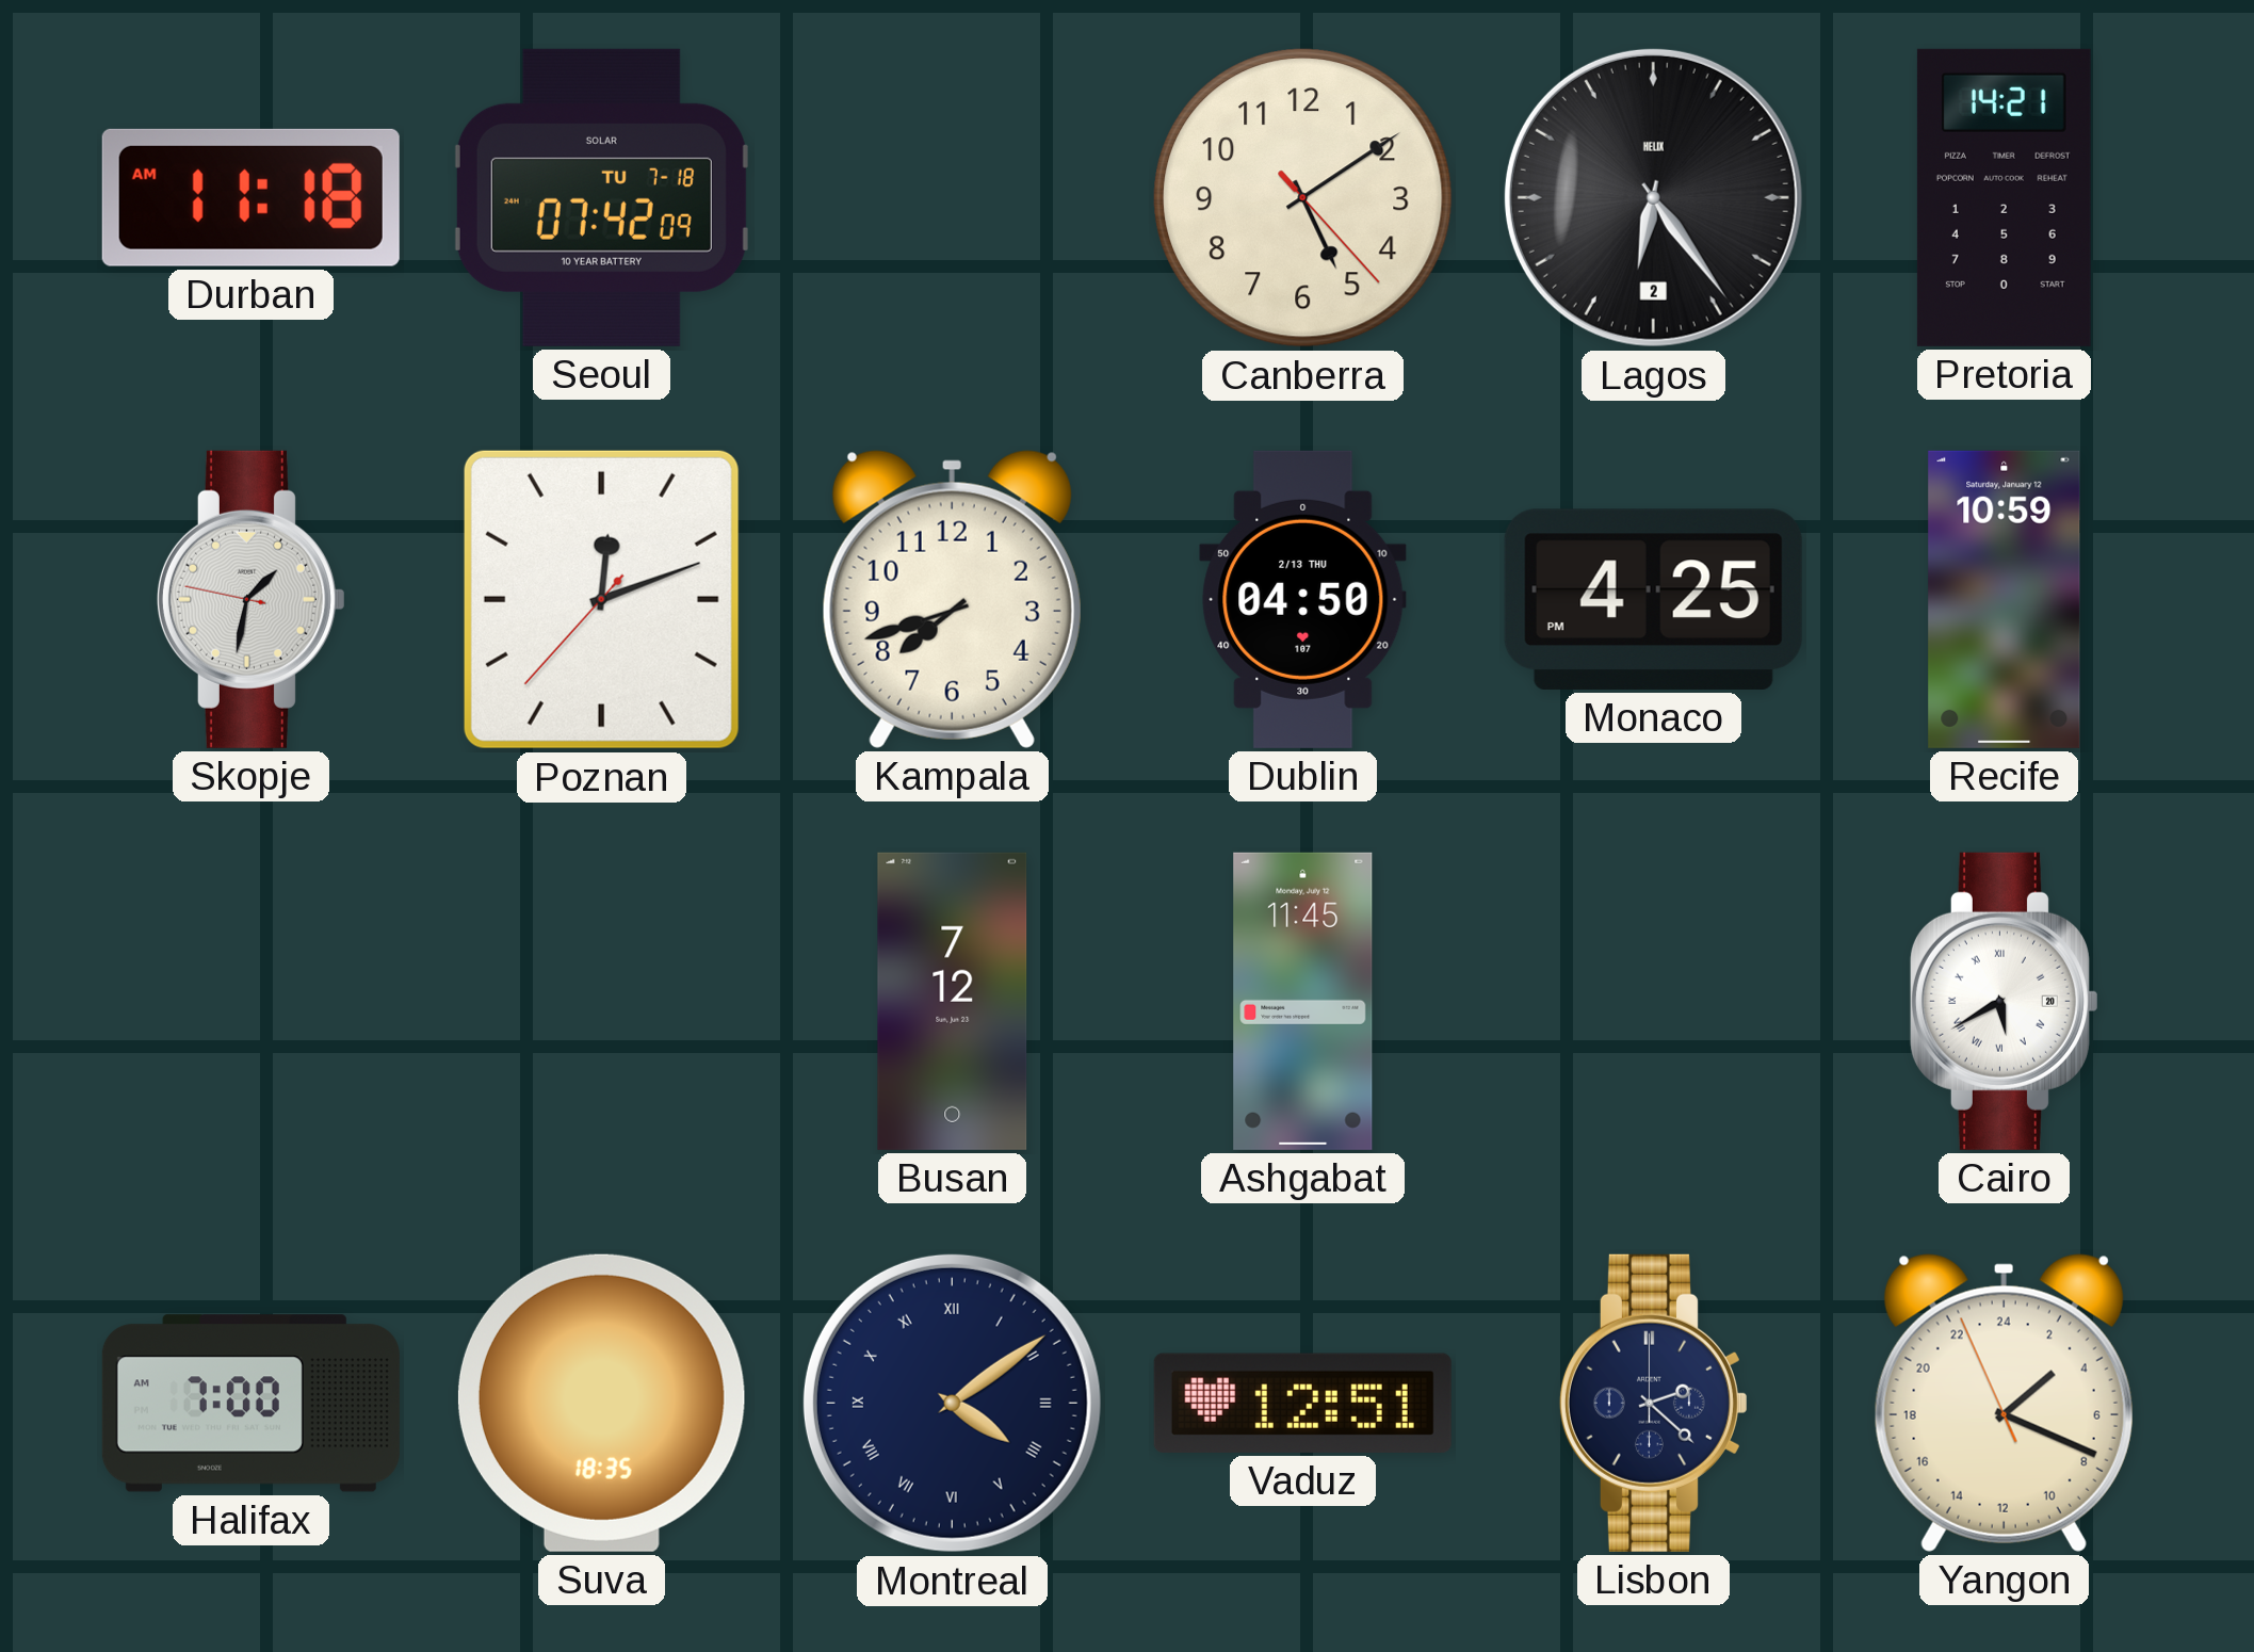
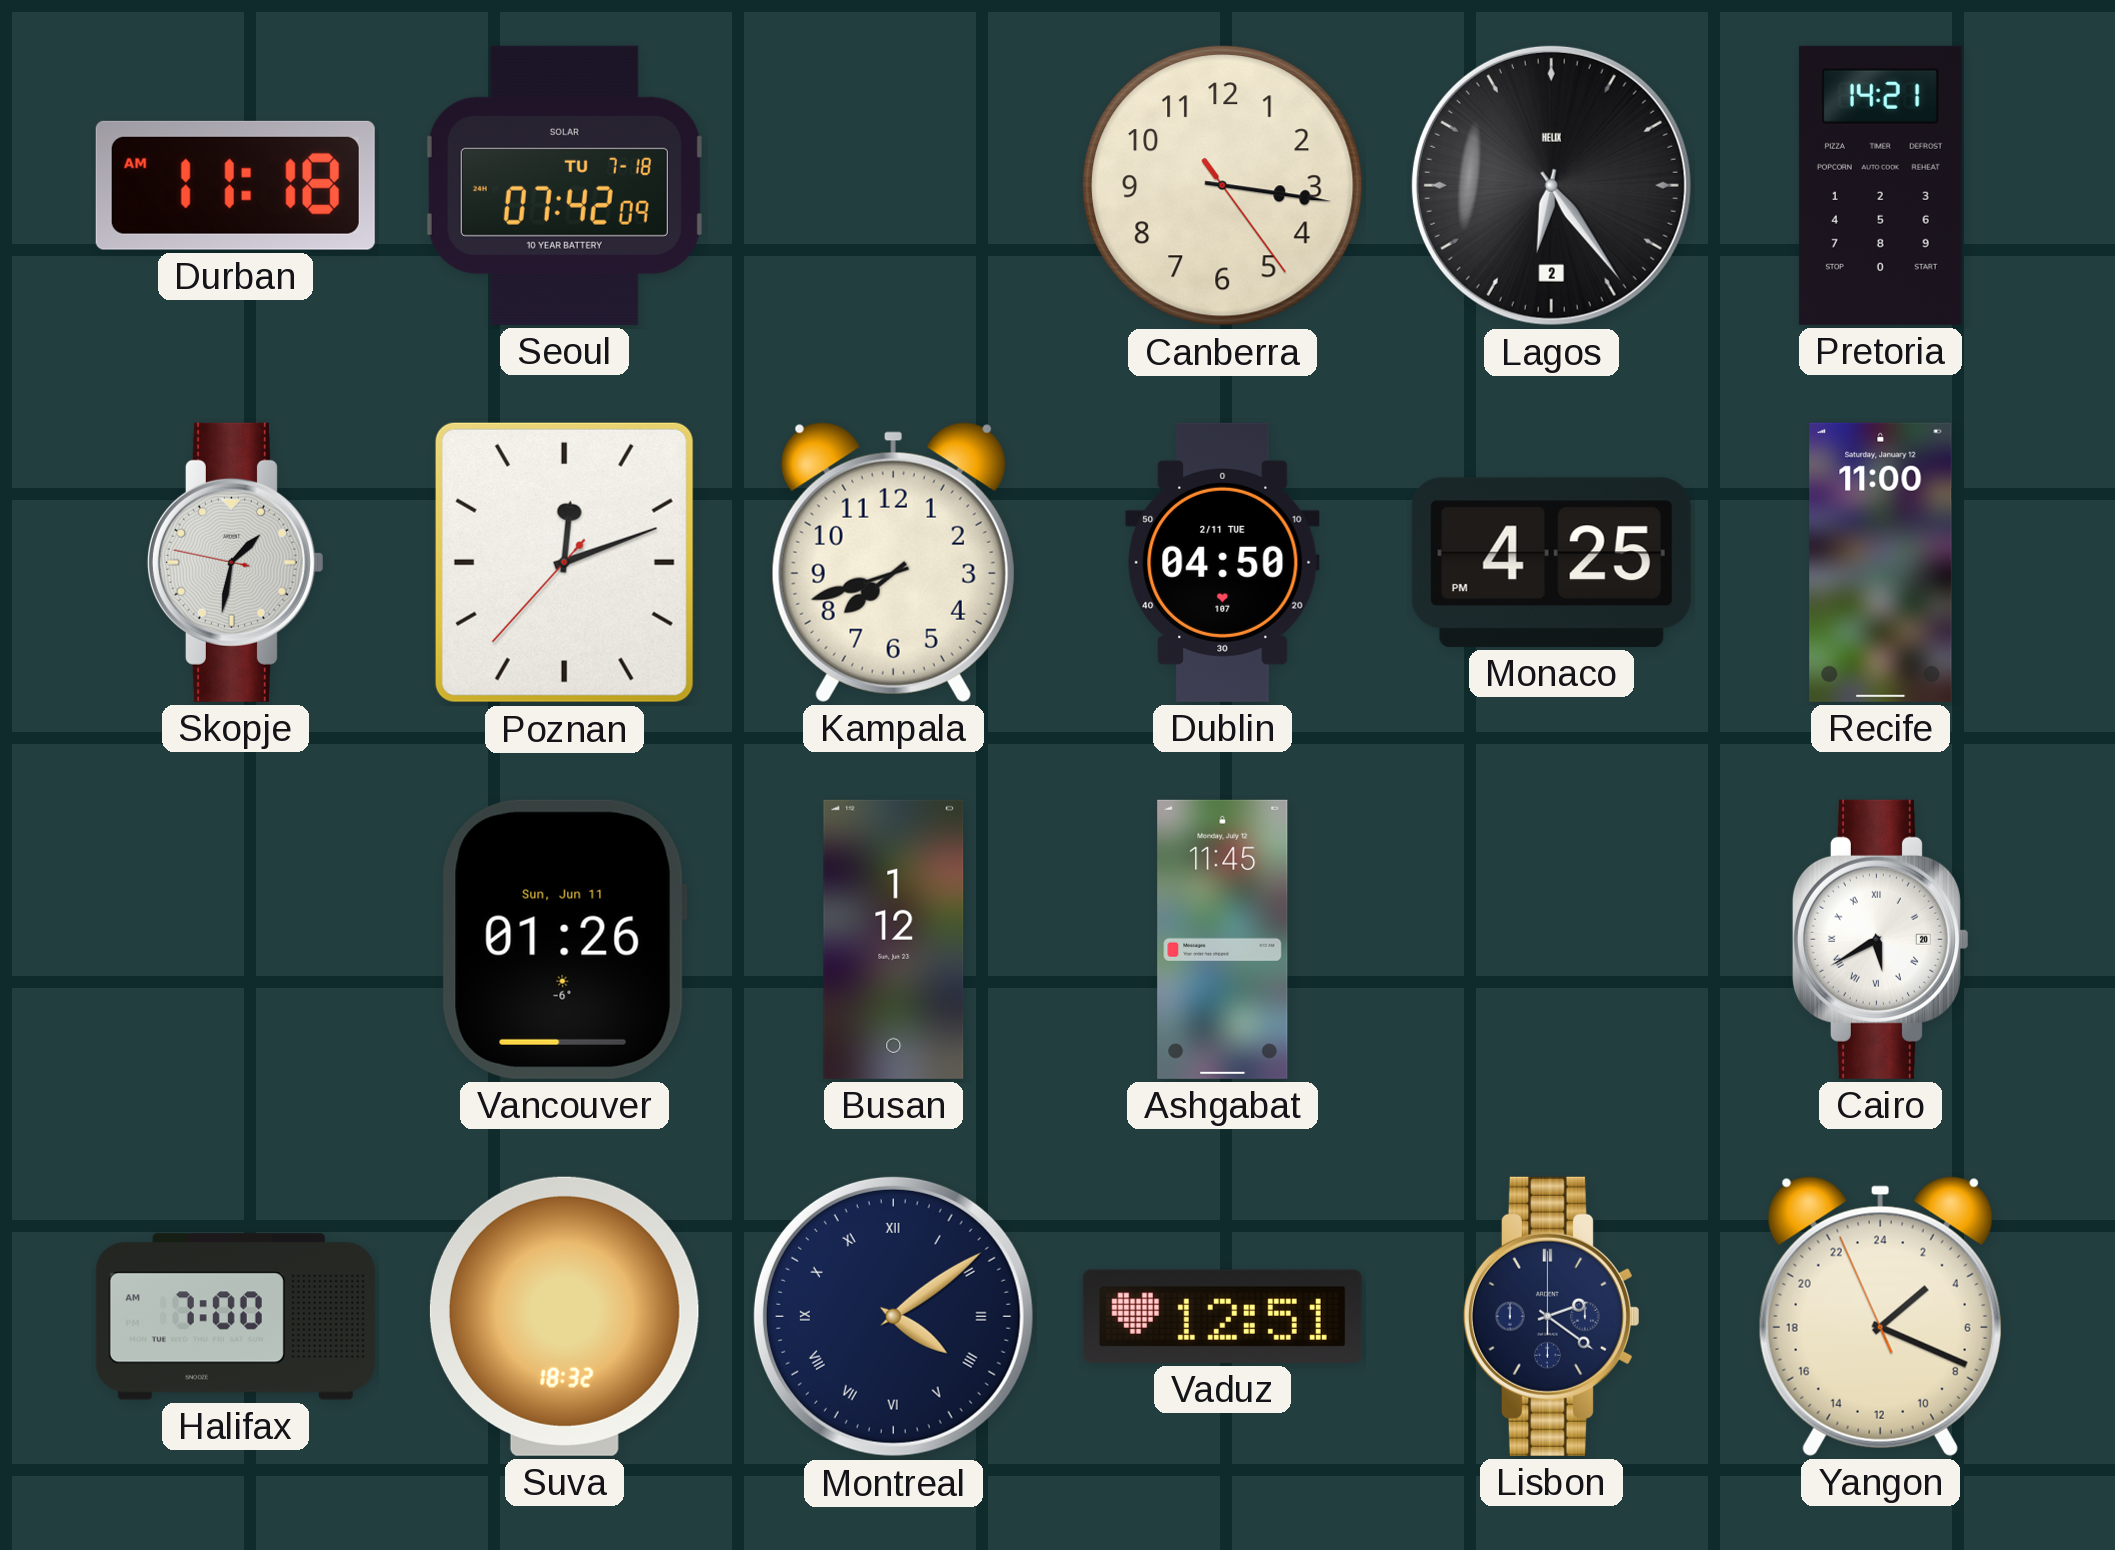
Canberra: 5:09 -> 3:16
Dublin date: 2/13 THU -> 2/11 TUE
Recife: 10:59 -> 11:00
Vancouver: none -> 01:26
Busan: 7:12 -> 1:12
Suva: 18:35 -> 18:32
Lisbon: 2:22 -> 2:21
